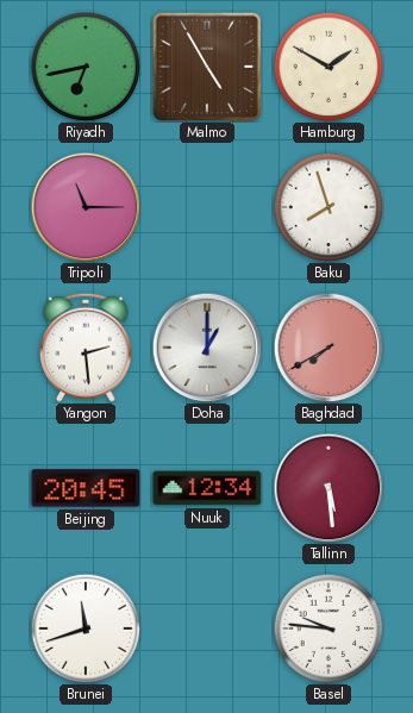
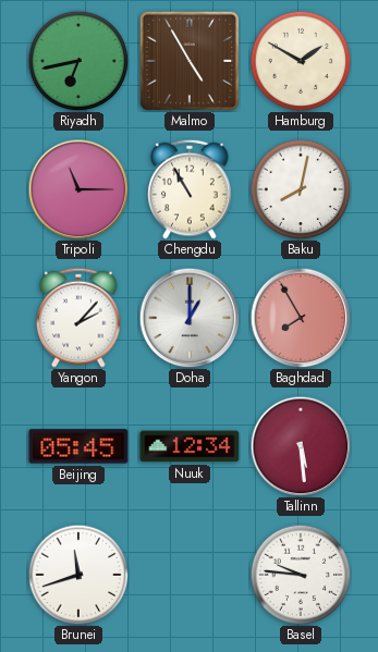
Chengdu: none -> 10:55
Baku: 7:57 -> 8:02
Yangon: 2:29 -> 2:07
Baghdad: 7:40 -> 7:55
Beijing: 20:45 -> 05:45
